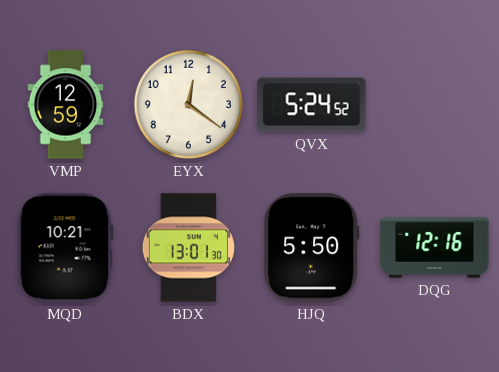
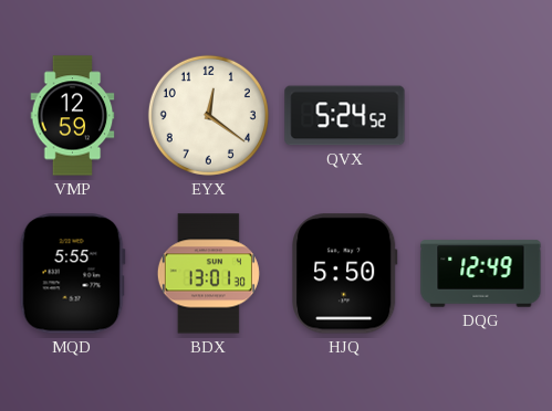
MQD: 10:21 -> 5:55
DQG: 12:16 -> 12:49
